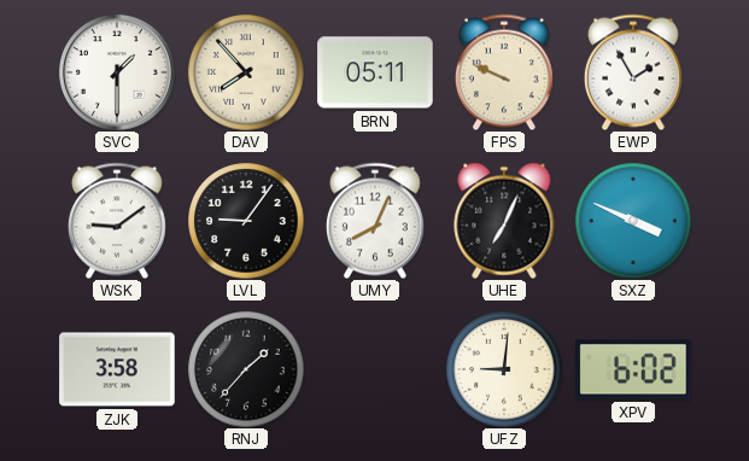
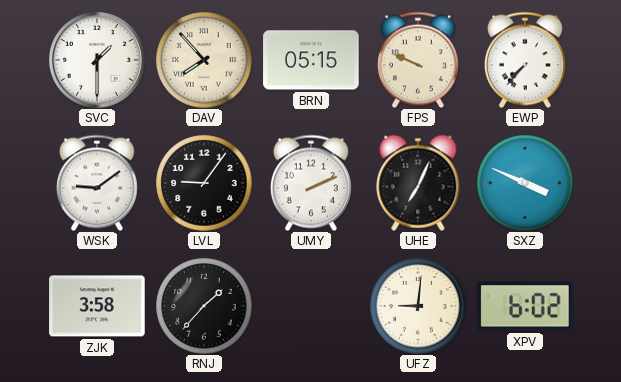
BRN: 05:11 -> 05:15
EWP: 1:55 -> 7:37
UMY: 8:04 -> 2:11
